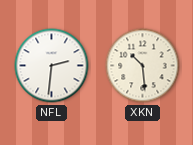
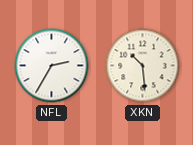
NFL: 2:31 -> 2:35
